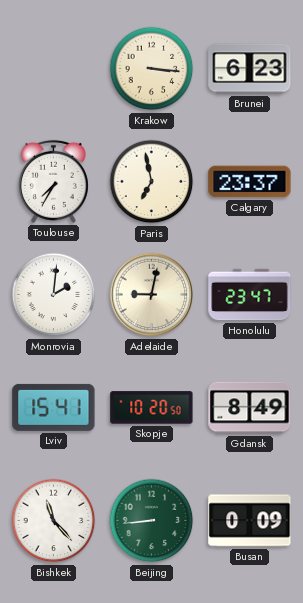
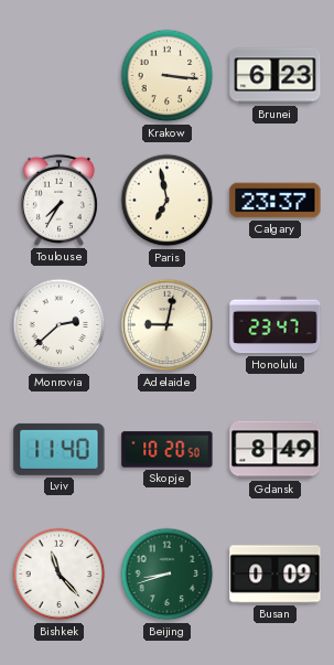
Monrovia: 2:01 -> 2:38
Lviv: 15:41 -> 11:40
Beijing: 8:44 -> 8:42
